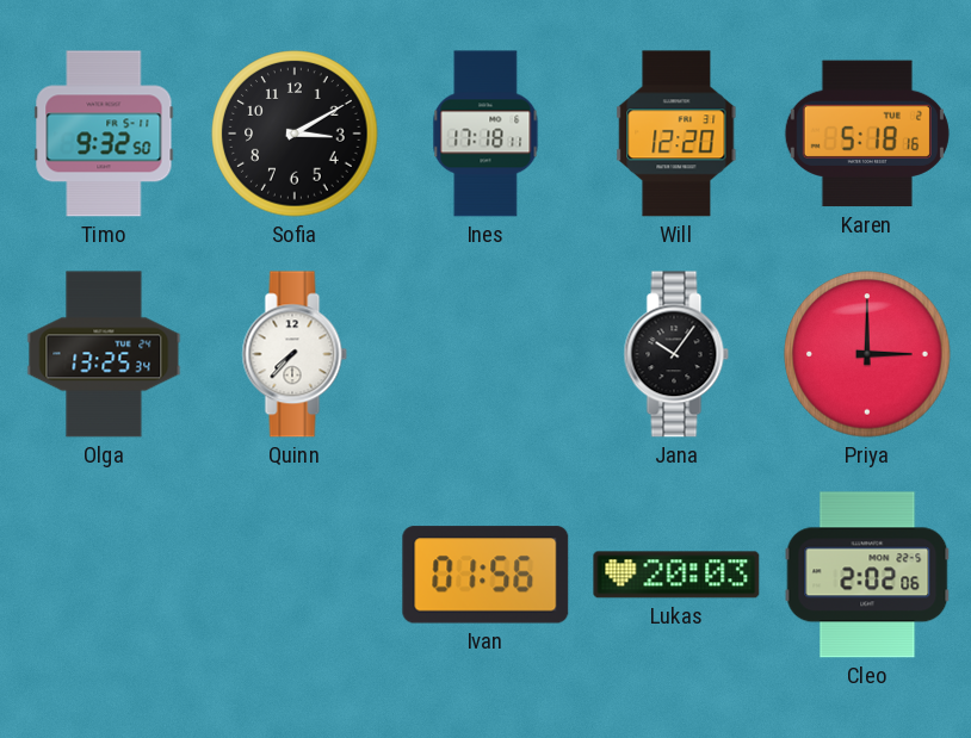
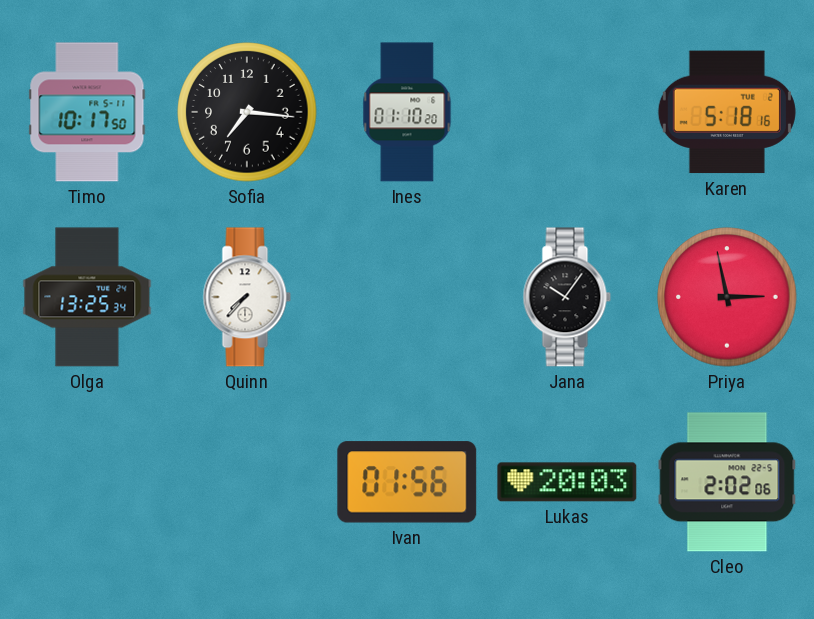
Timo: 9:32 -> 10:17
Sofia: 3:10 -> 7:16
Ines: 17:18 -> 01:10
Will: 12:20 -> none
Priya: 3:00 -> 2:58
